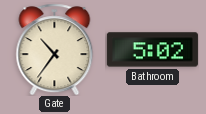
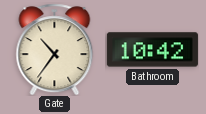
Bathroom: 5:02 -> 10:42
